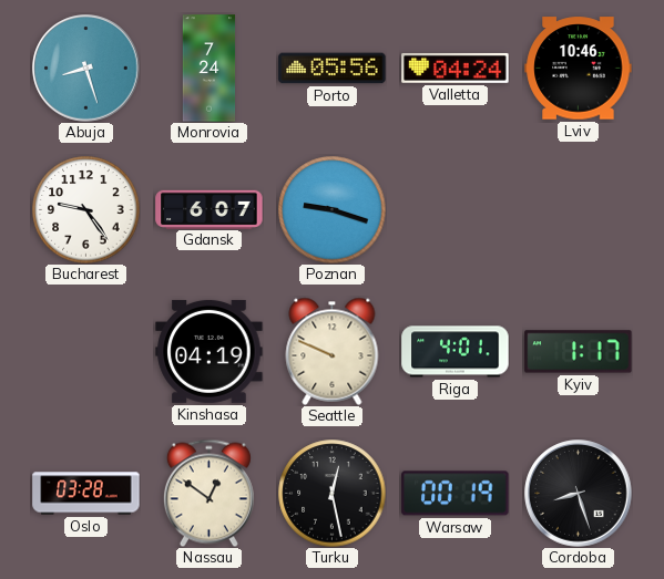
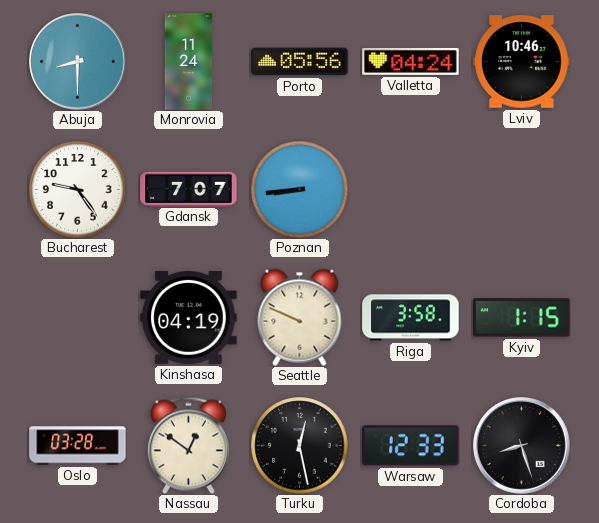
Abuja: 8:27 -> 8:30
Monrovia: 7:24 -> 11:24
Gdansk: 6:07 -> 7:07
Poznan: 9:18 -> 8:44
Riga: 4:01 -> 3:58
Kyiv: 1:17 -> 1:15
Warsaw: 00:19 -> 12:33
